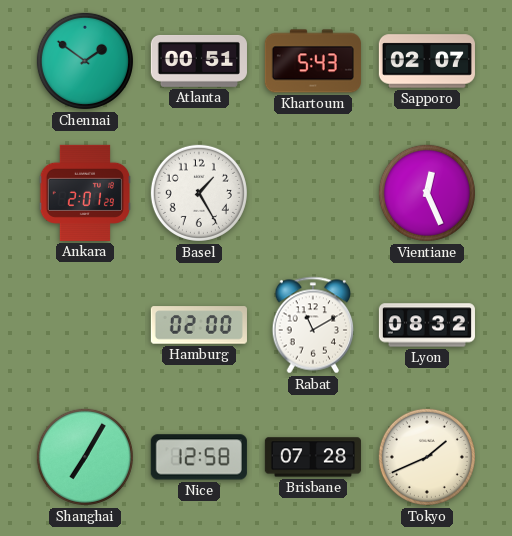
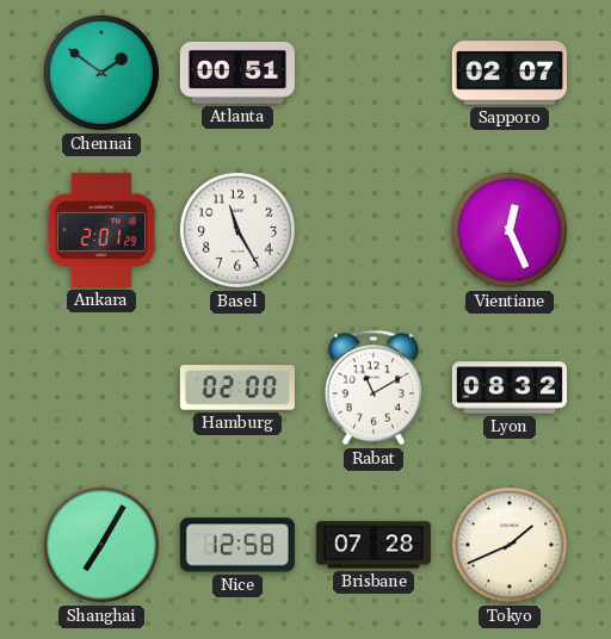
Khartoum: 5:43 -> none
Basel: 1:25 -> 11:25
